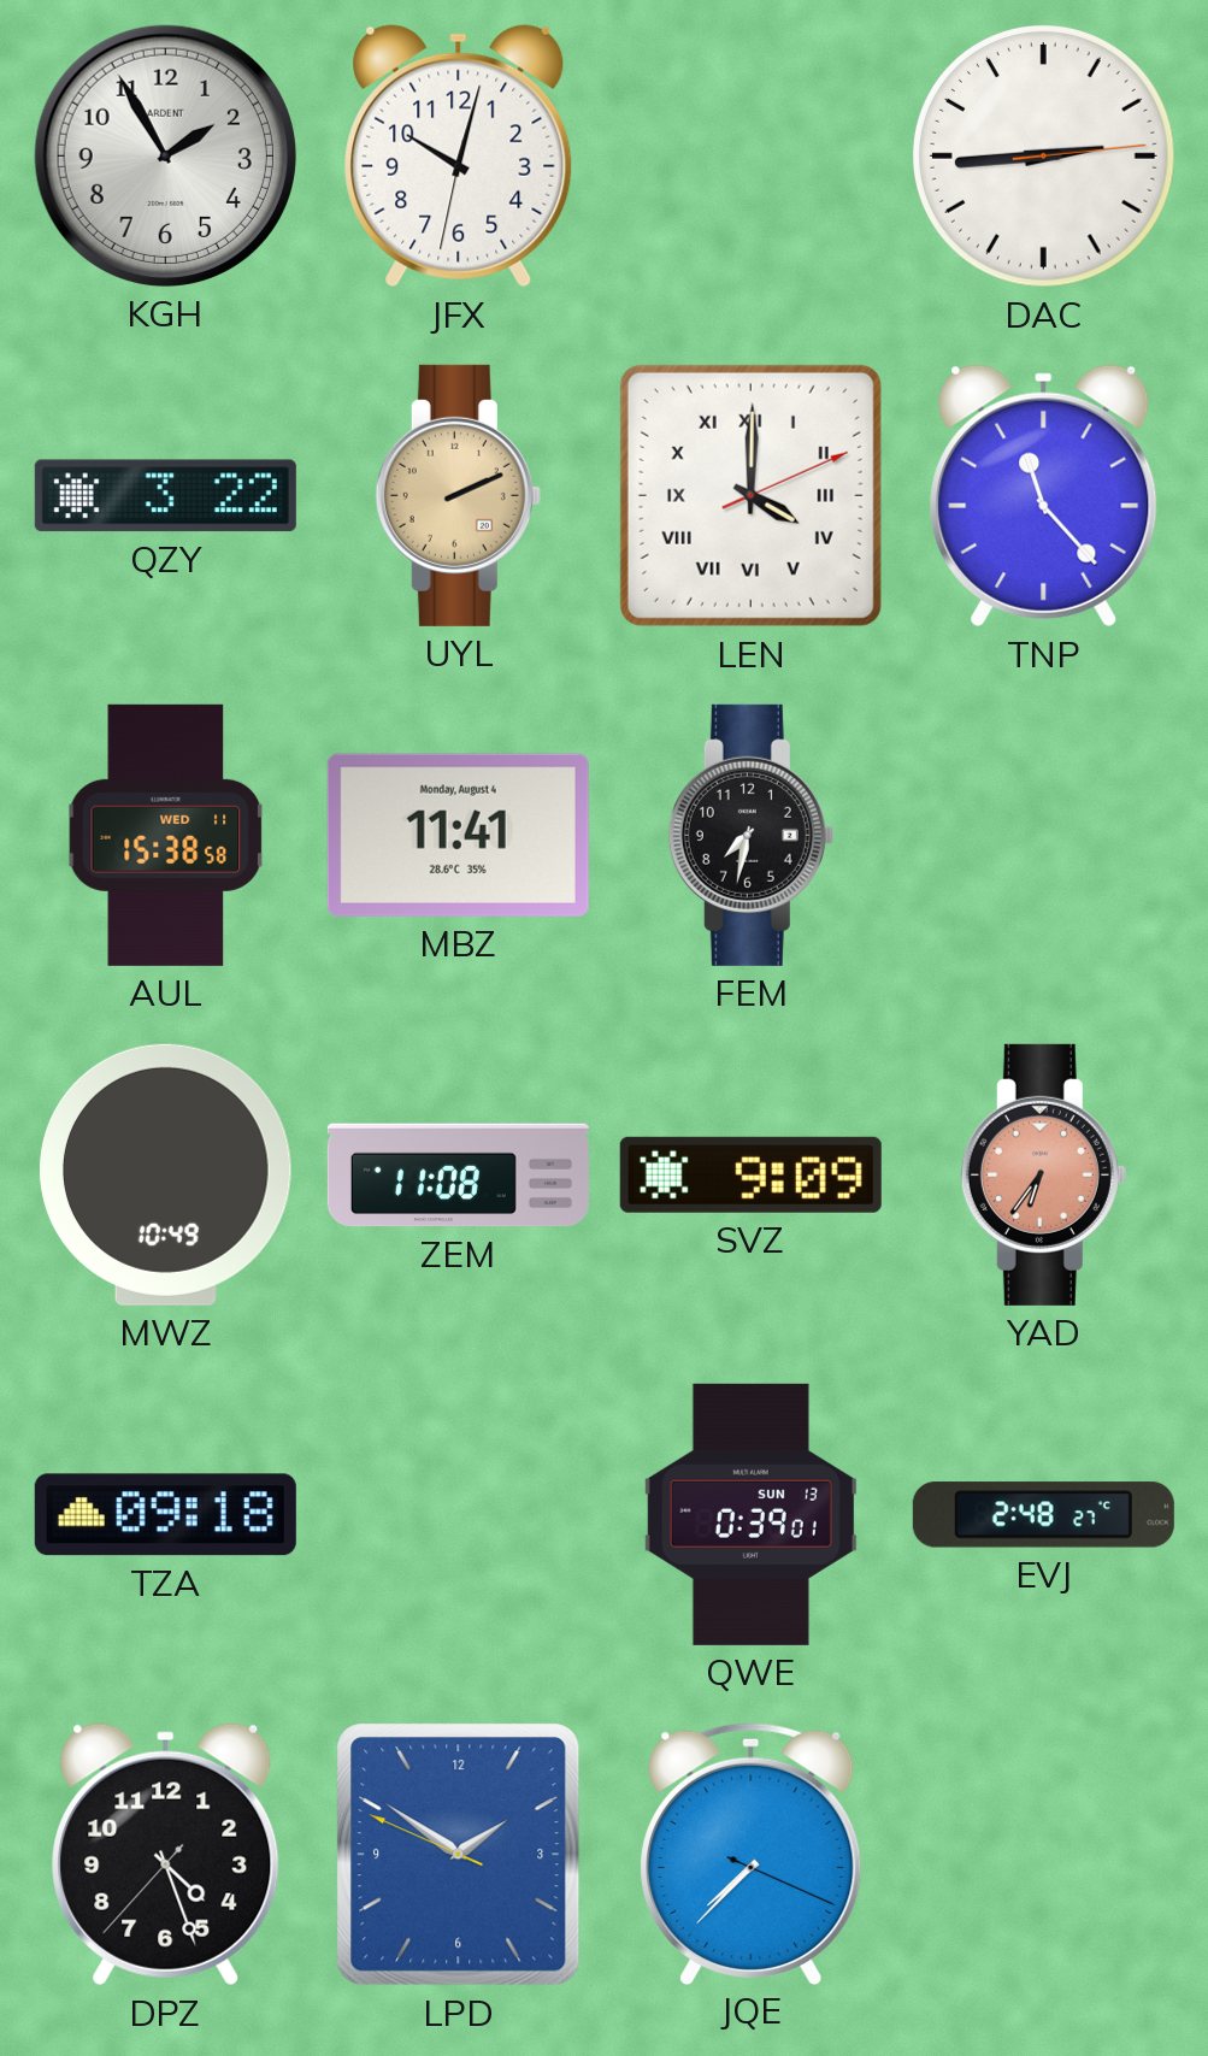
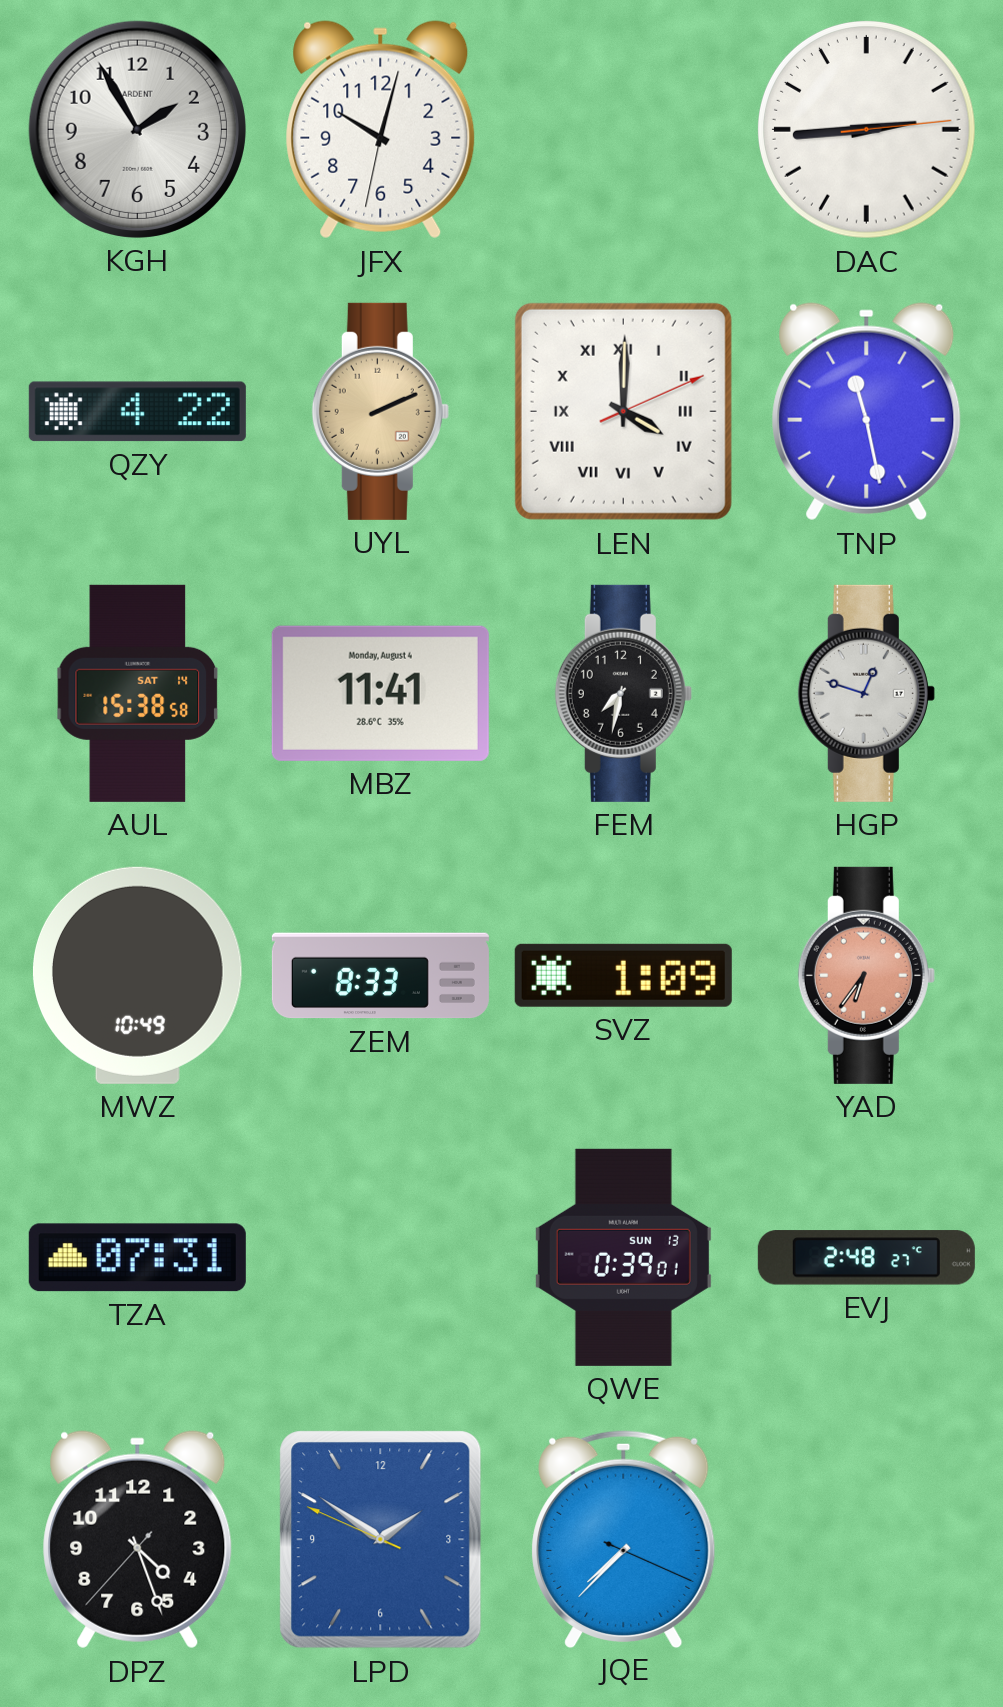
QZY: 3:22 -> 4:22
TNP: 11:23 -> 11:28
AUL date: WED 11 -> SAT 14
HGP: none -> 12:48
ZEM: 11:08 -> 8:33
SVZ: 9:09 -> 1:09
TZA: 09:18 -> 07:31
